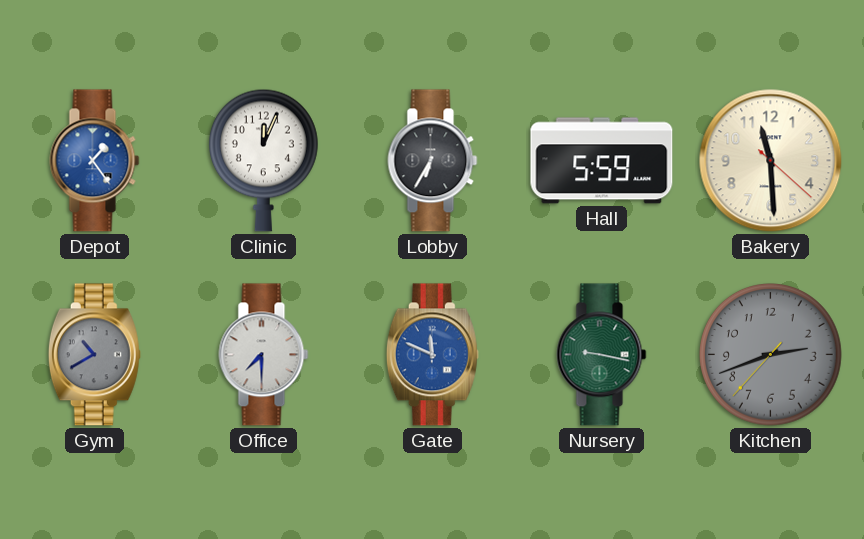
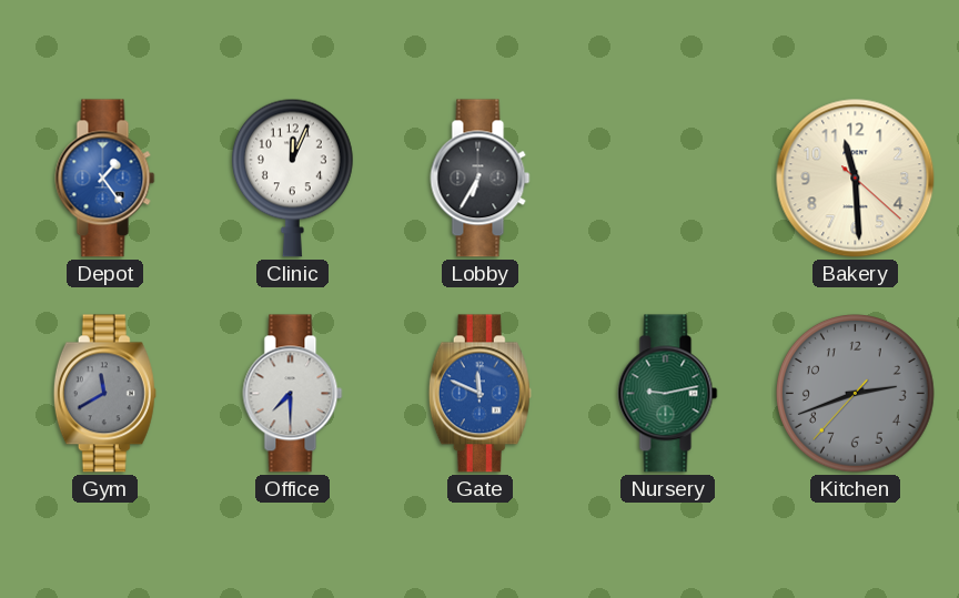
Hall: 5:59 -> none
Gym: 10:40 -> 11:40
Nursery: 9:17 -> 9:13
